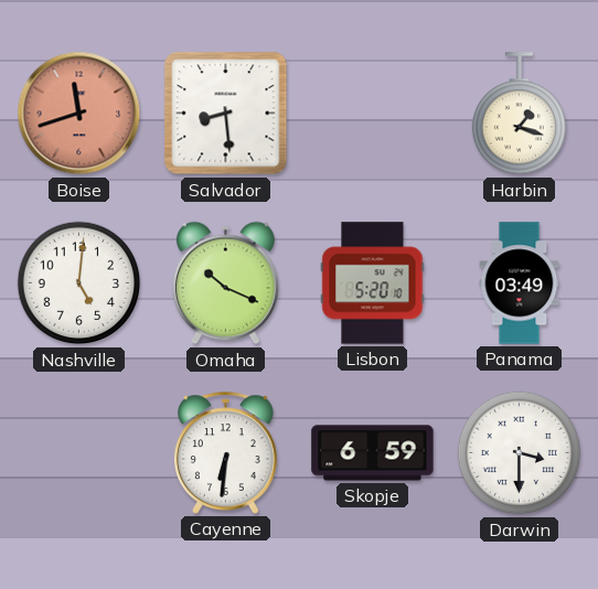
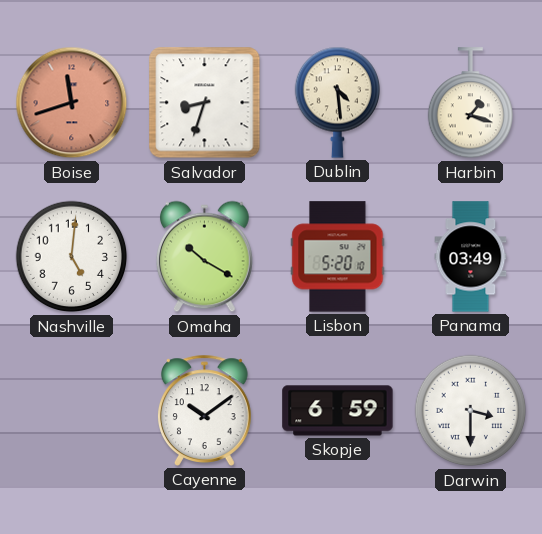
Salvador: 8:29 -> 8:33
Dublin: none -> 4:29
Omaha: 10:19 -> 10:20
Cayenne: 6:31 -> 10:09
